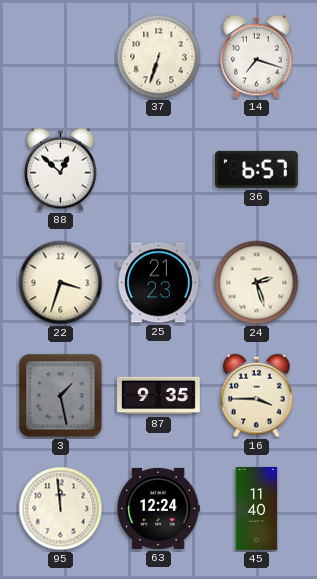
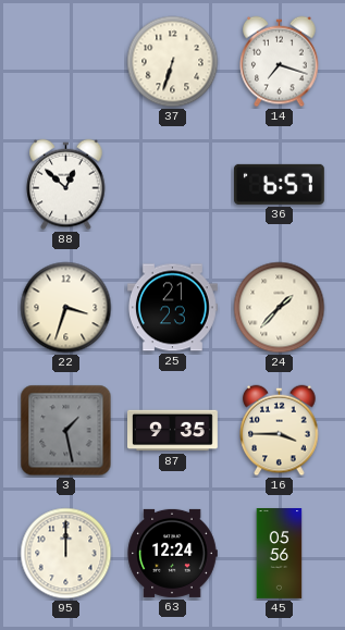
24: 2:27 -> 1:37
95: 11:59 -> 12:00
45: 11:40 -> 05:56
